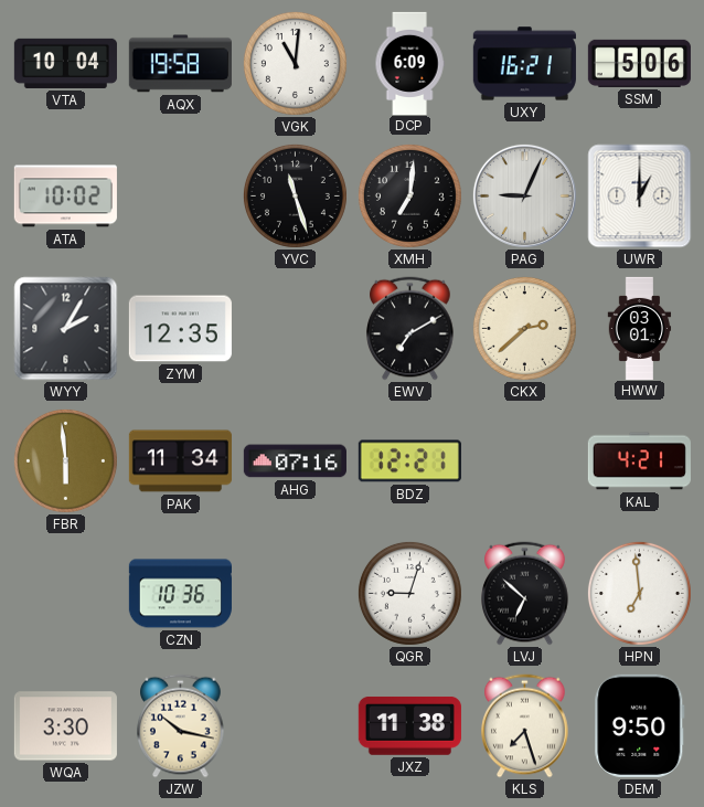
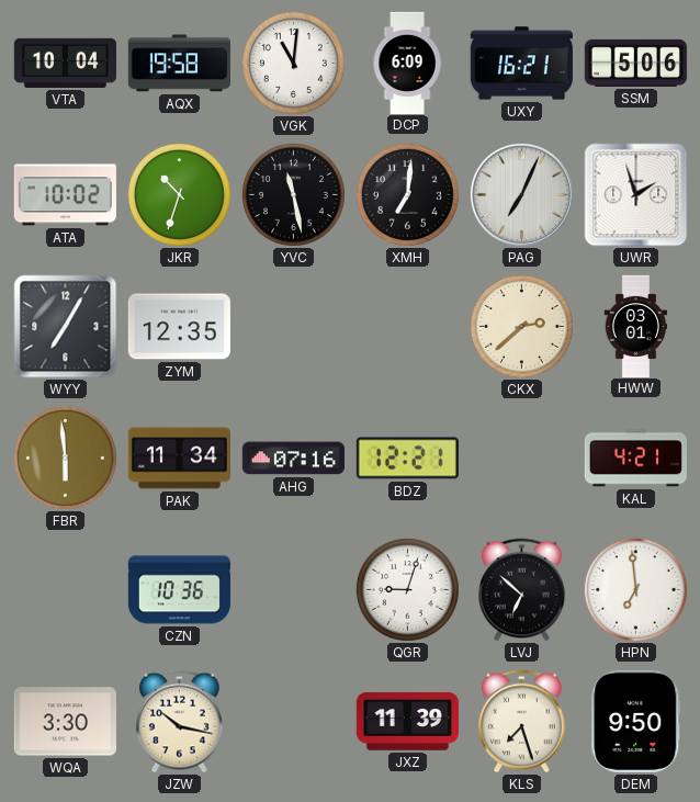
JKR: none -> 10:33
YVC: 11:27 -> 11:28
PAG: 9:04 -> 7:04
UWR: 1:00 -> 1:57
WYY: 2:05 -> 7:05
EWV: 7:10 -> none
JXZ: 11:38 -> 11:39
